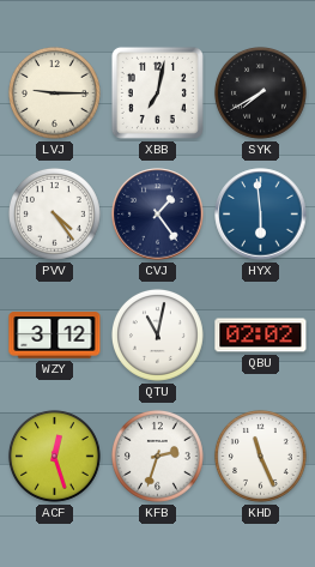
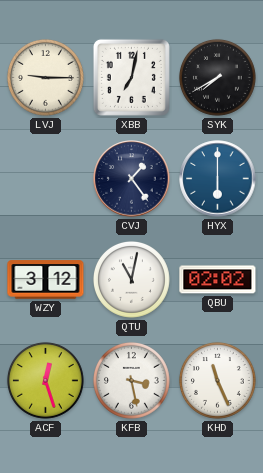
PVV: 4:24 -> none
HYX: 5:59 -> 6:00
KFB: 2:33 -> 3:28
